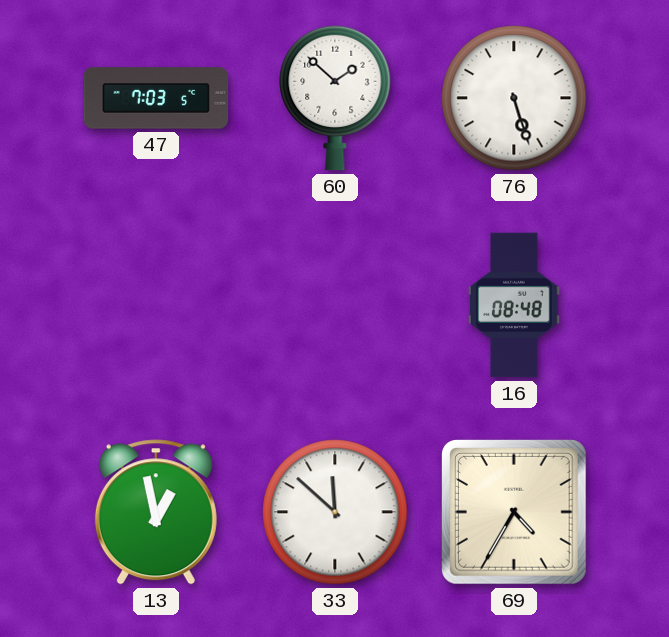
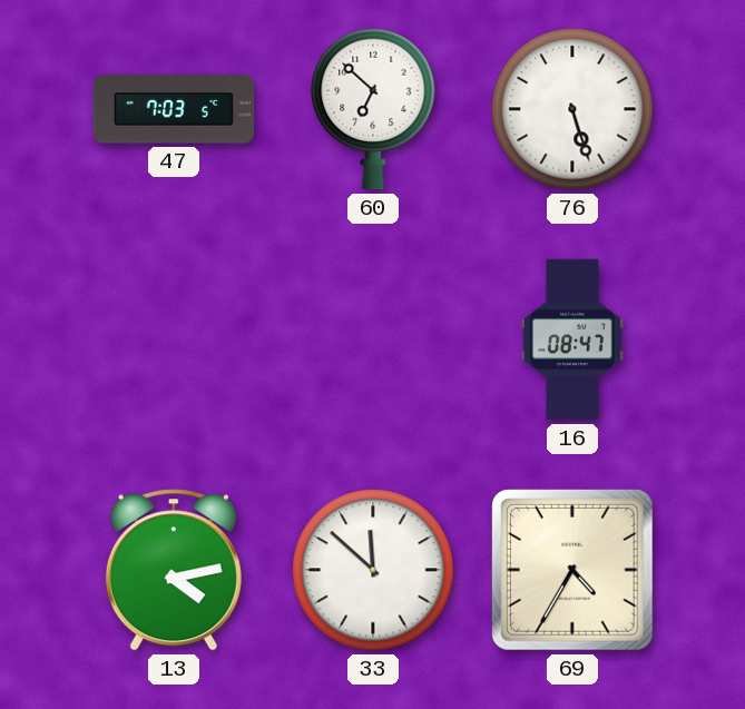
60: 1:52 -> 6:52
16: 08:48 -> 08:47
13: 12:58 -> 4:13
